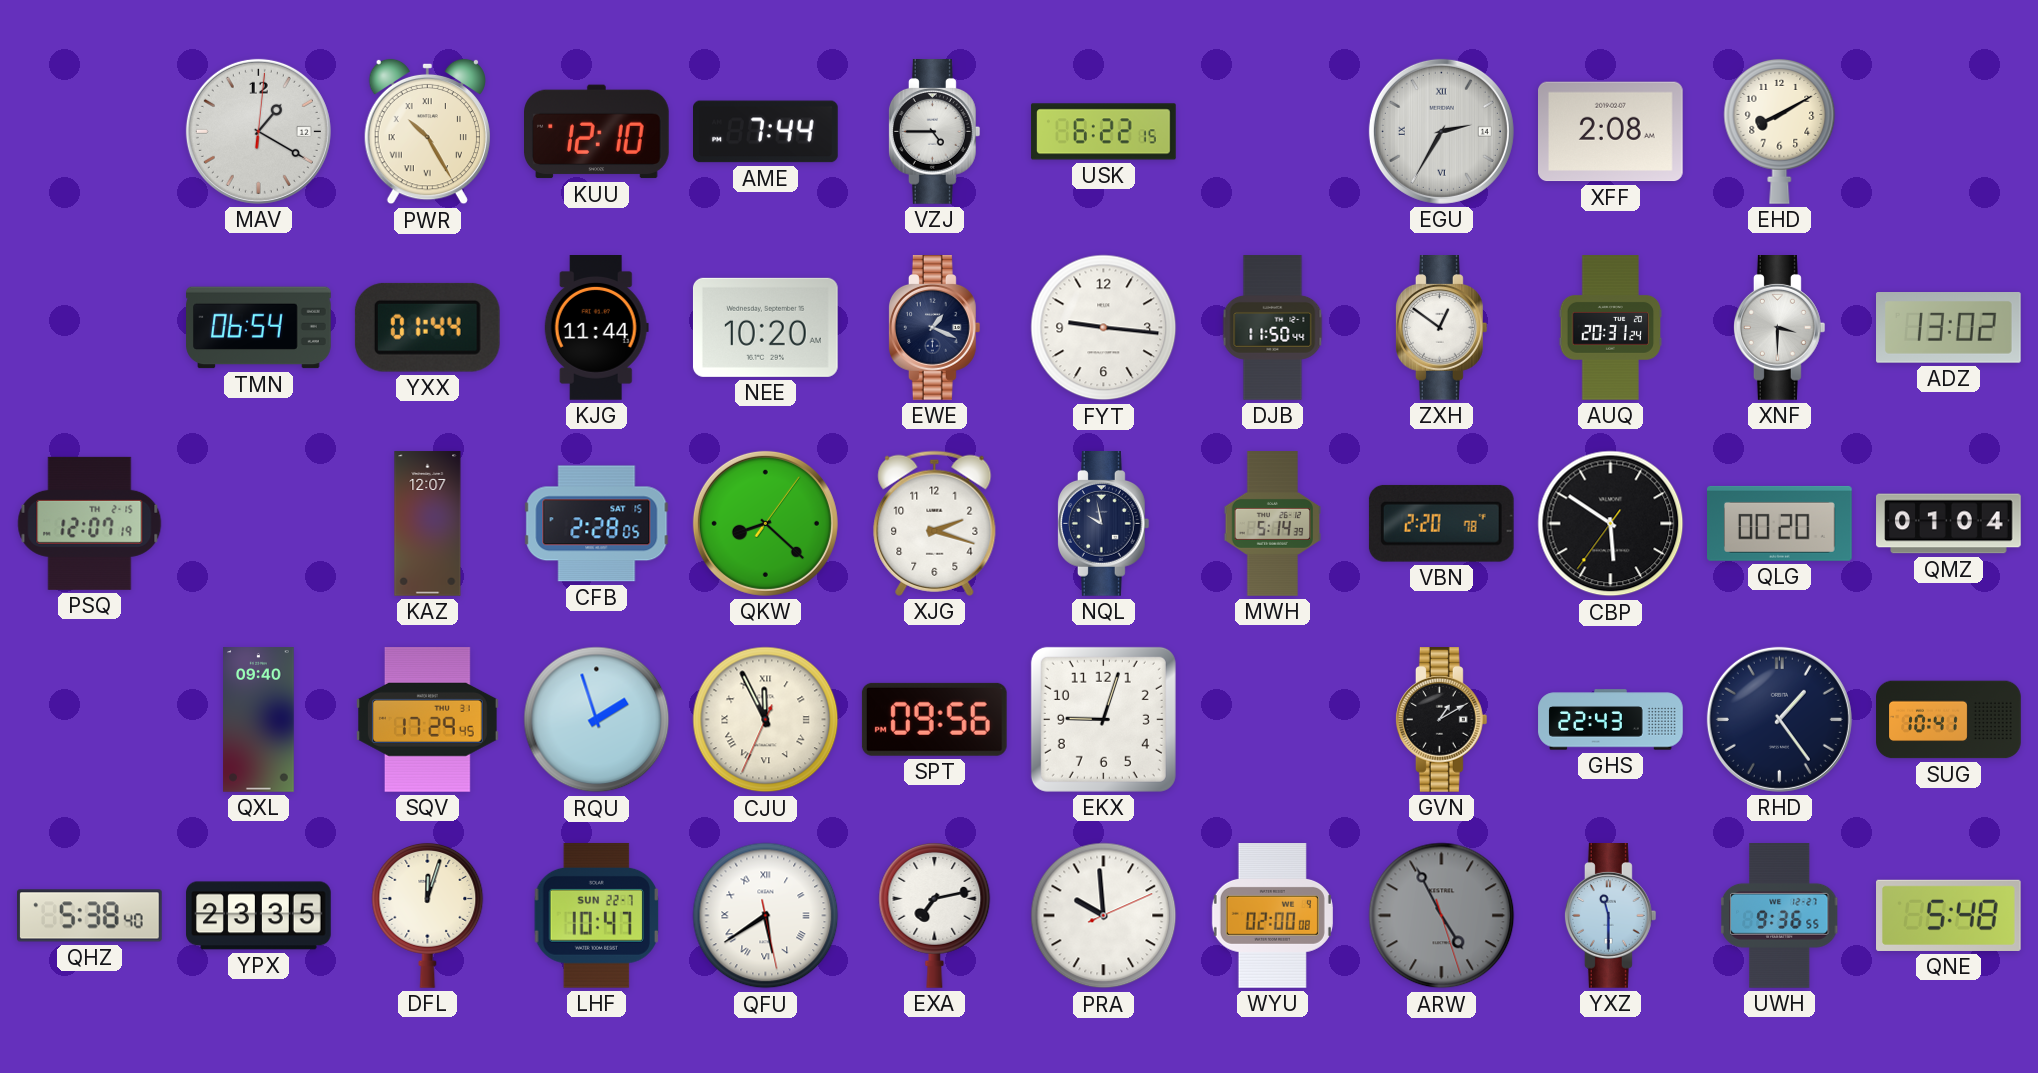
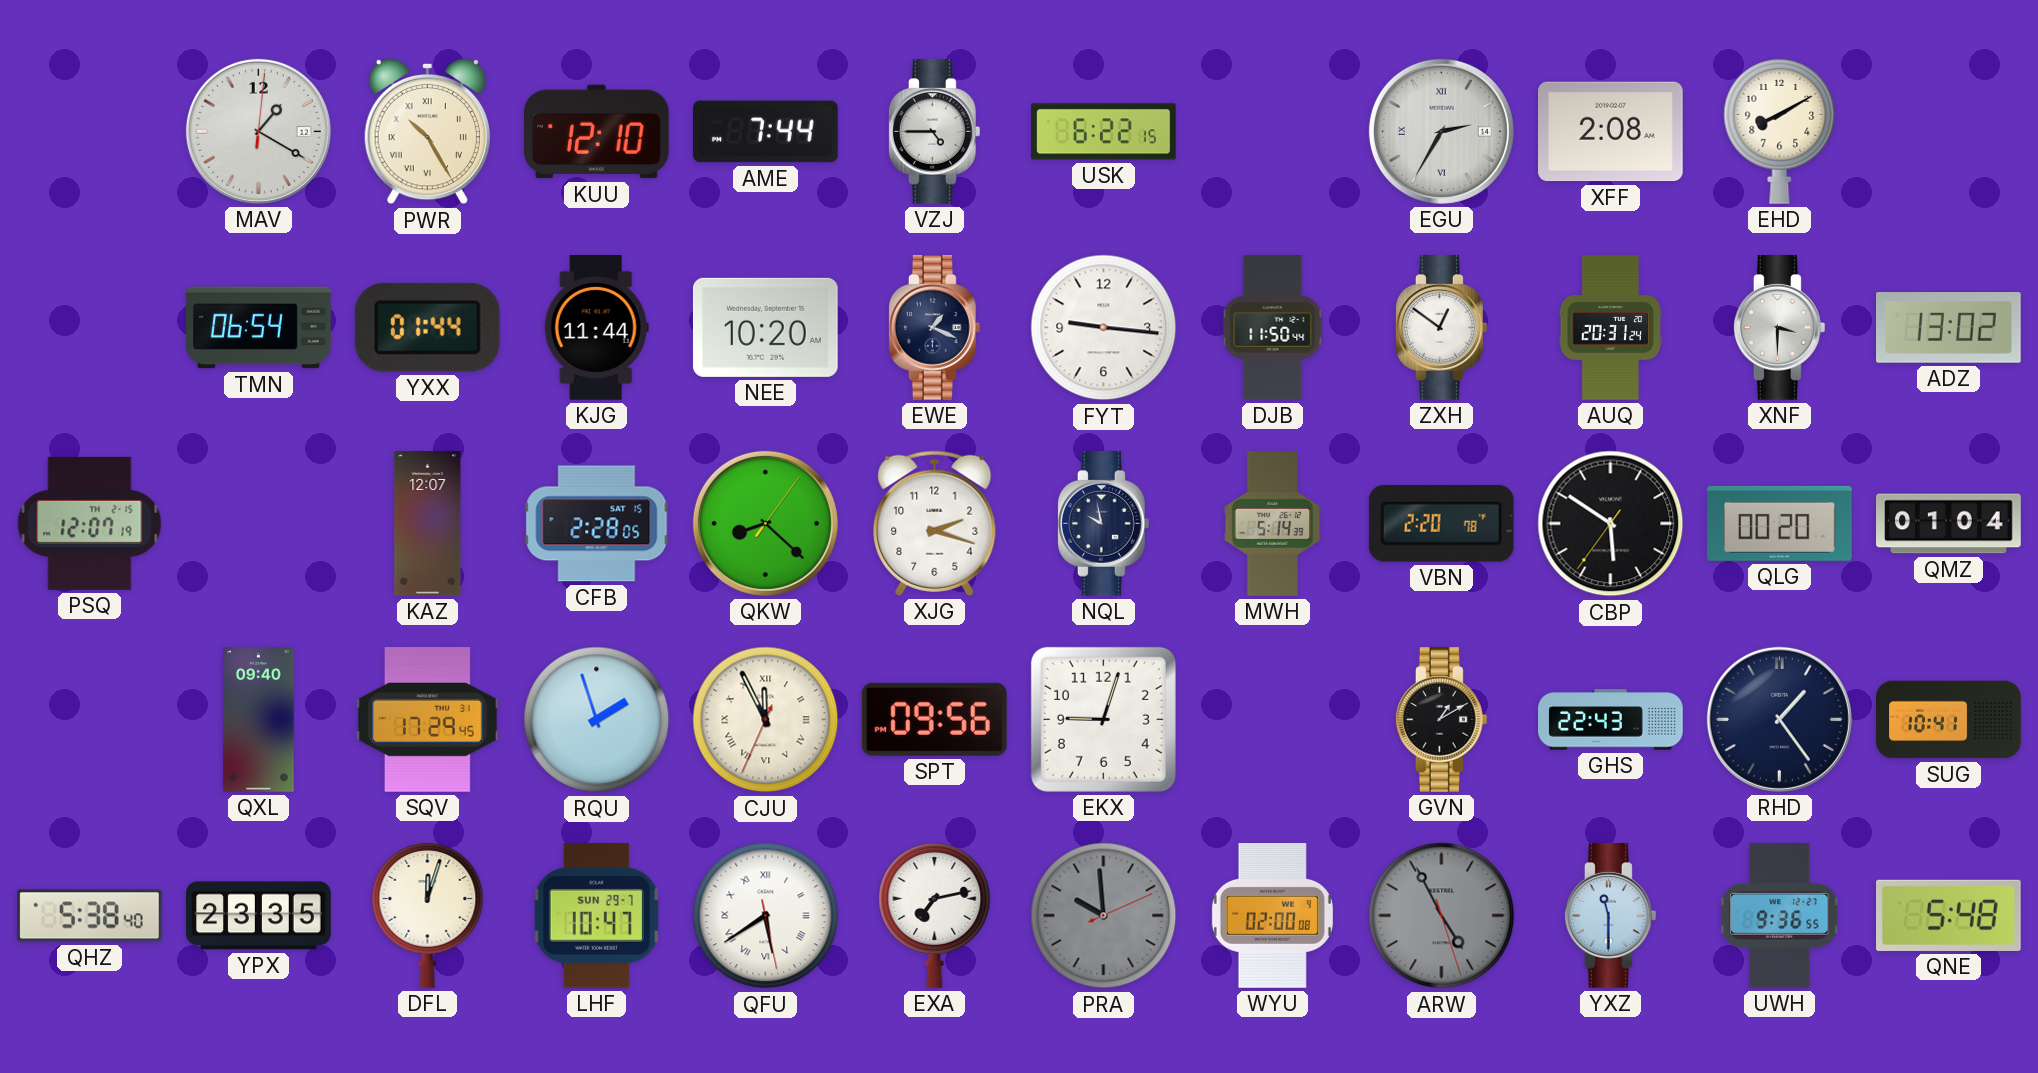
LHF date: SUN 22-7 -> SUN 29-7
PRA dial: white -> grey
